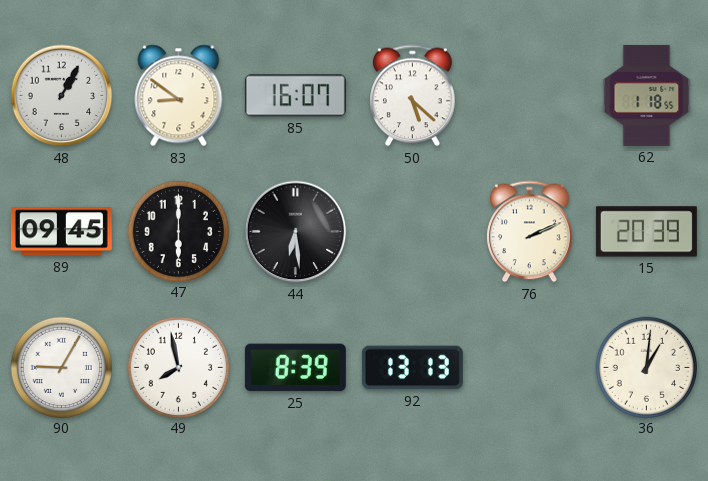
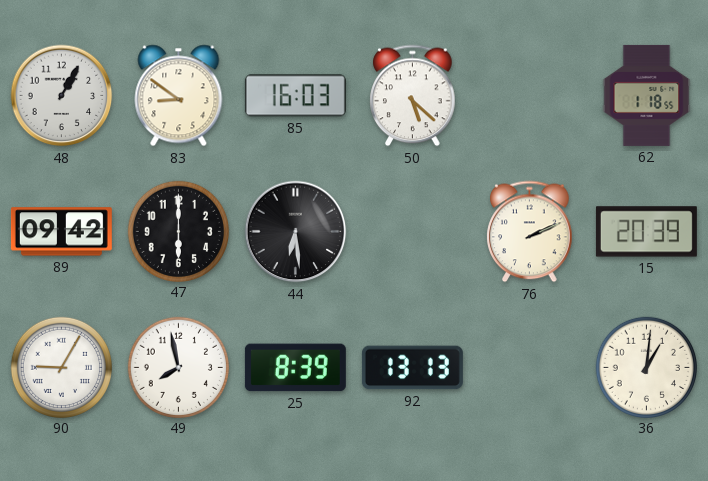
85: 16:07 -> 16:03
89: 09:45 -> 09:42
